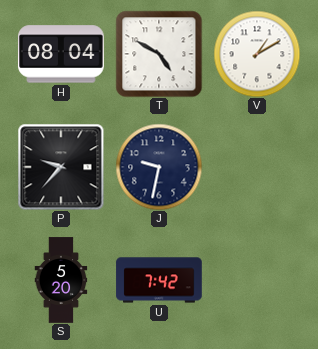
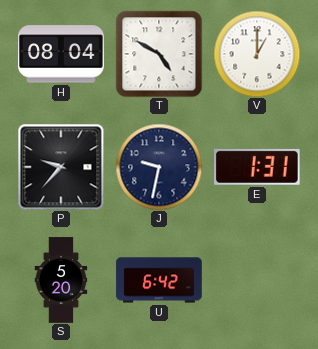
V: 1:10 -> 1:00
E: none -> 1:31
U: 7:42 -> 6:42
